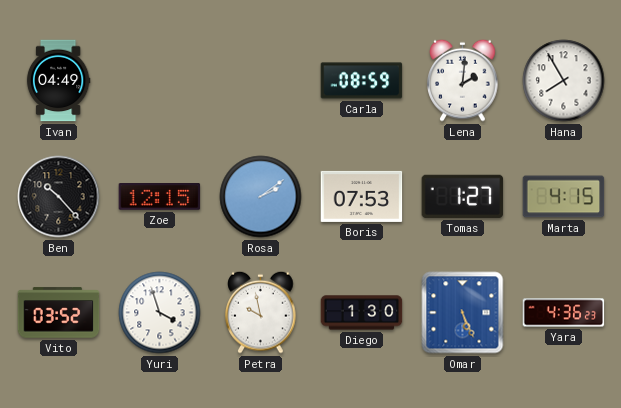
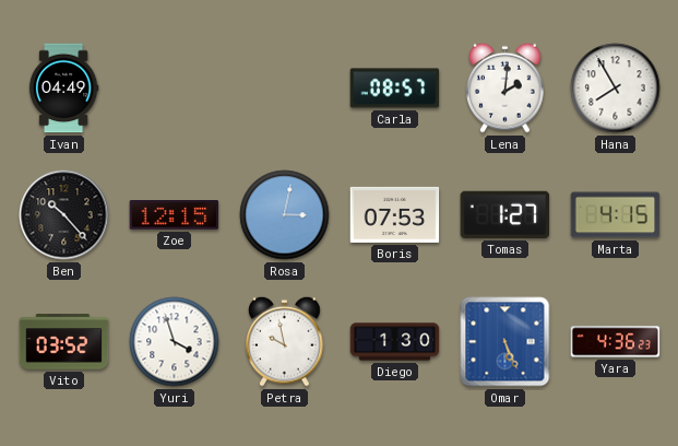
Carla: 08:59 -> 08:57
Rosa: 2:09 -> 3:02
